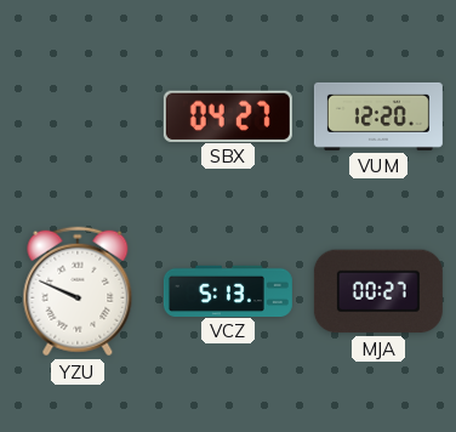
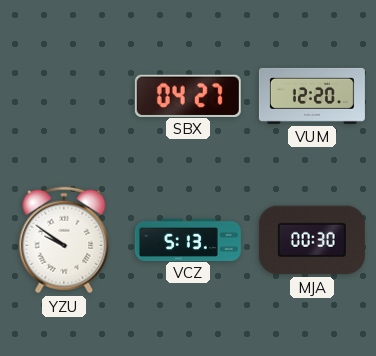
YZU: 9:49 -> 9:51
MJA: 00:27 -> 00:30
